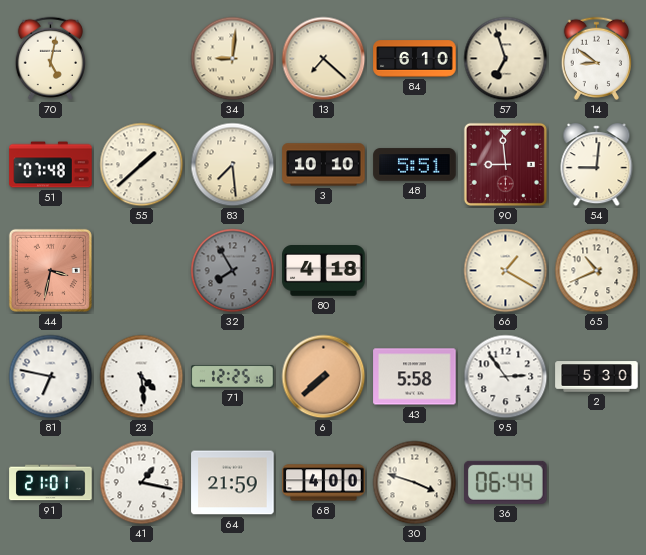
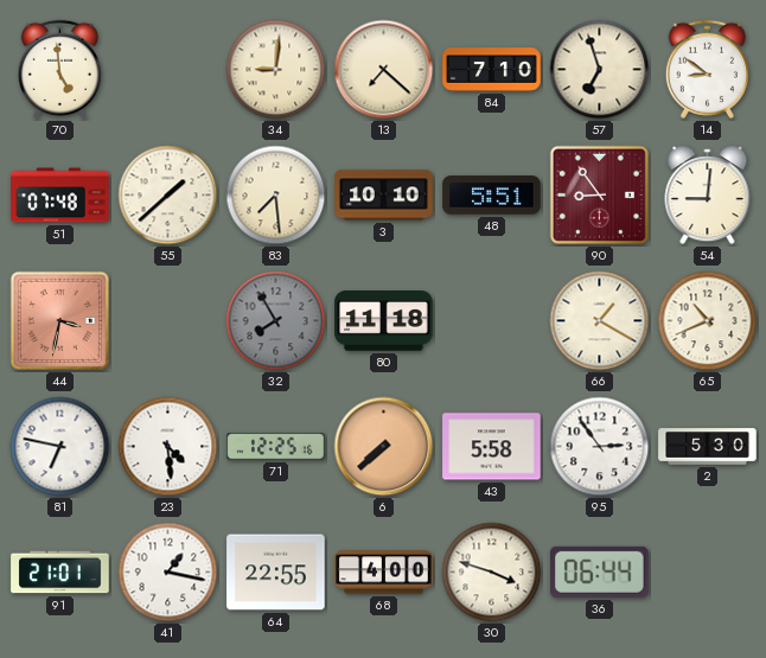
70: 5:02 -> 4:59
84: 6:10 -> 7:10
90: 8:59 -> 8:54
80: 4:18 -> 11:18
64: 21:59 -> 22:55
